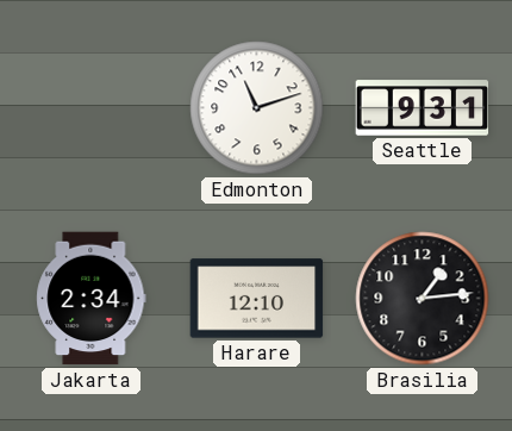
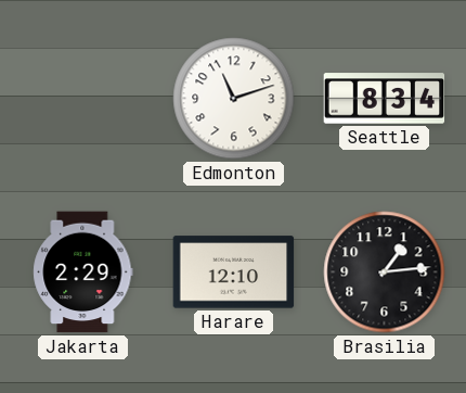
Seattle: 9:31 -> 8:34
Jakarta: 2:34 -> 2:29
